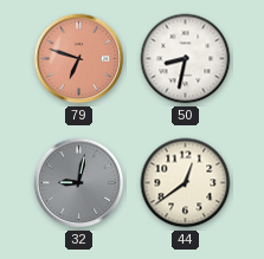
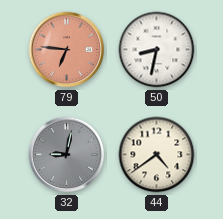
79: 6:48 -> 6:46
44: 12:39 -> 4:39
